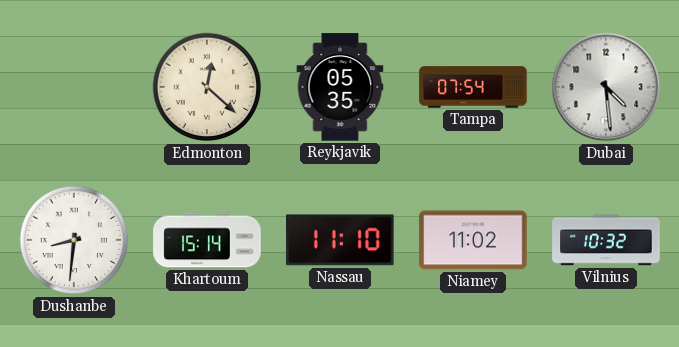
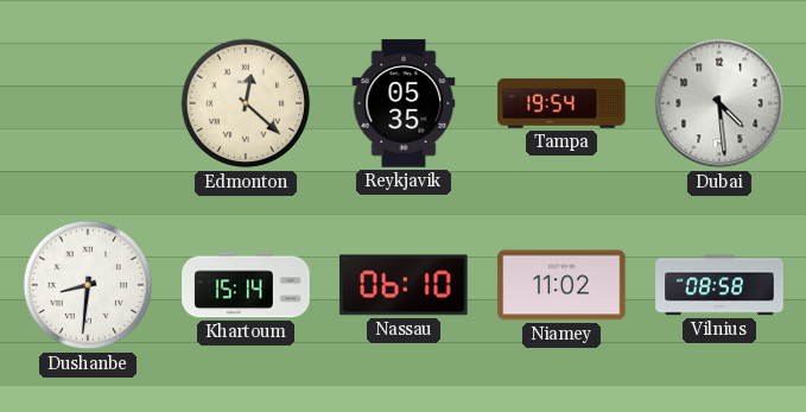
Tampa: 07:54 -> 19:54
Nassau: 11:10 -> 06:10
Vilnius: 10:32 -> 08:58
